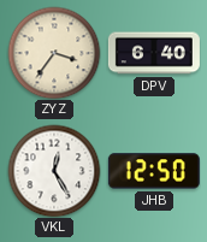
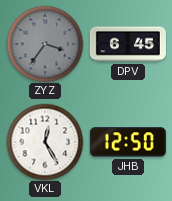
ZYZ dial: cream -> grey
DPV: 6:40 -> 6:45
